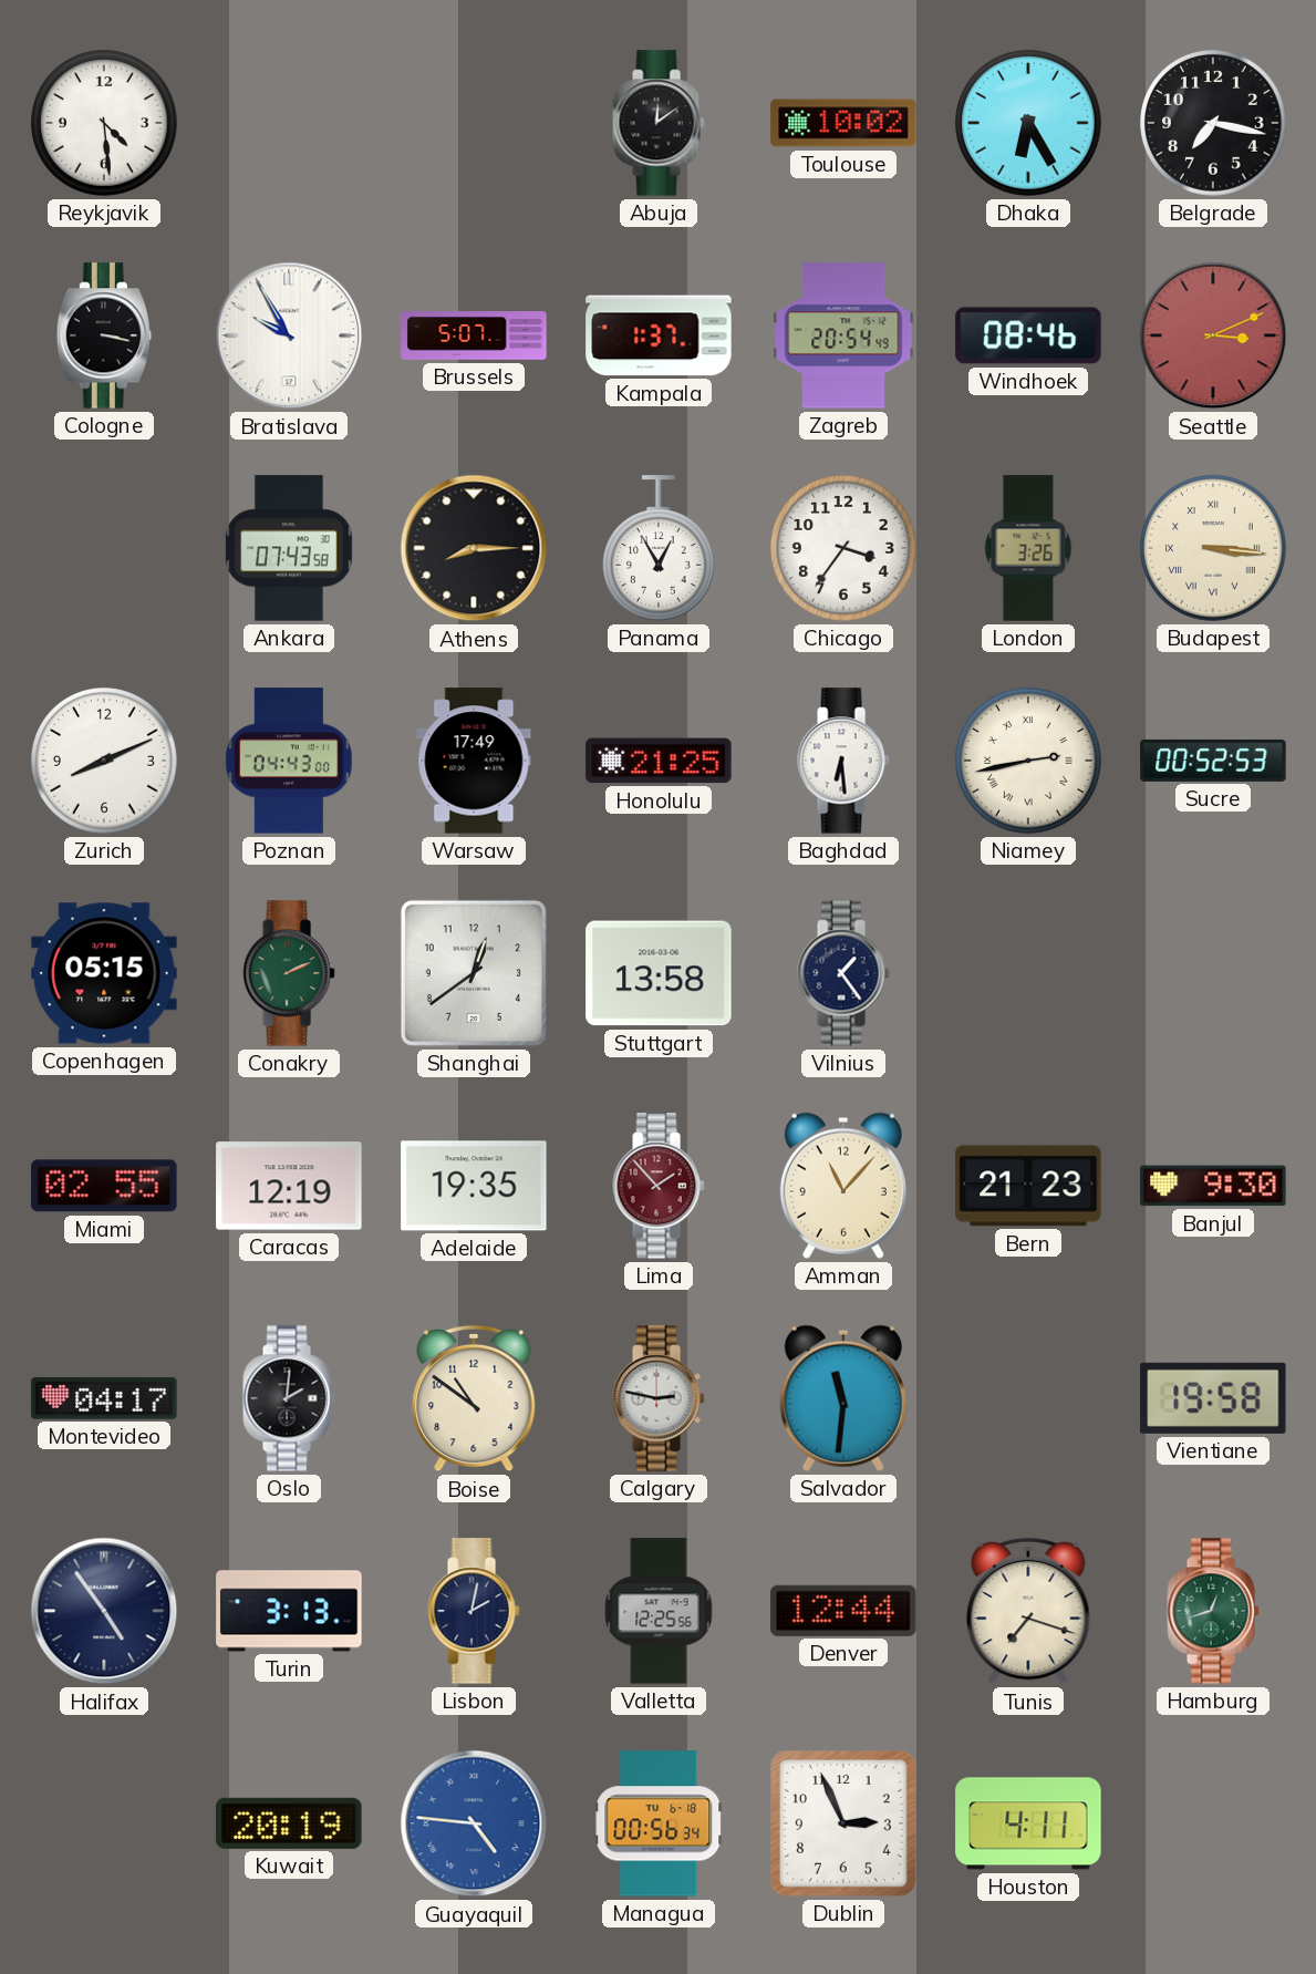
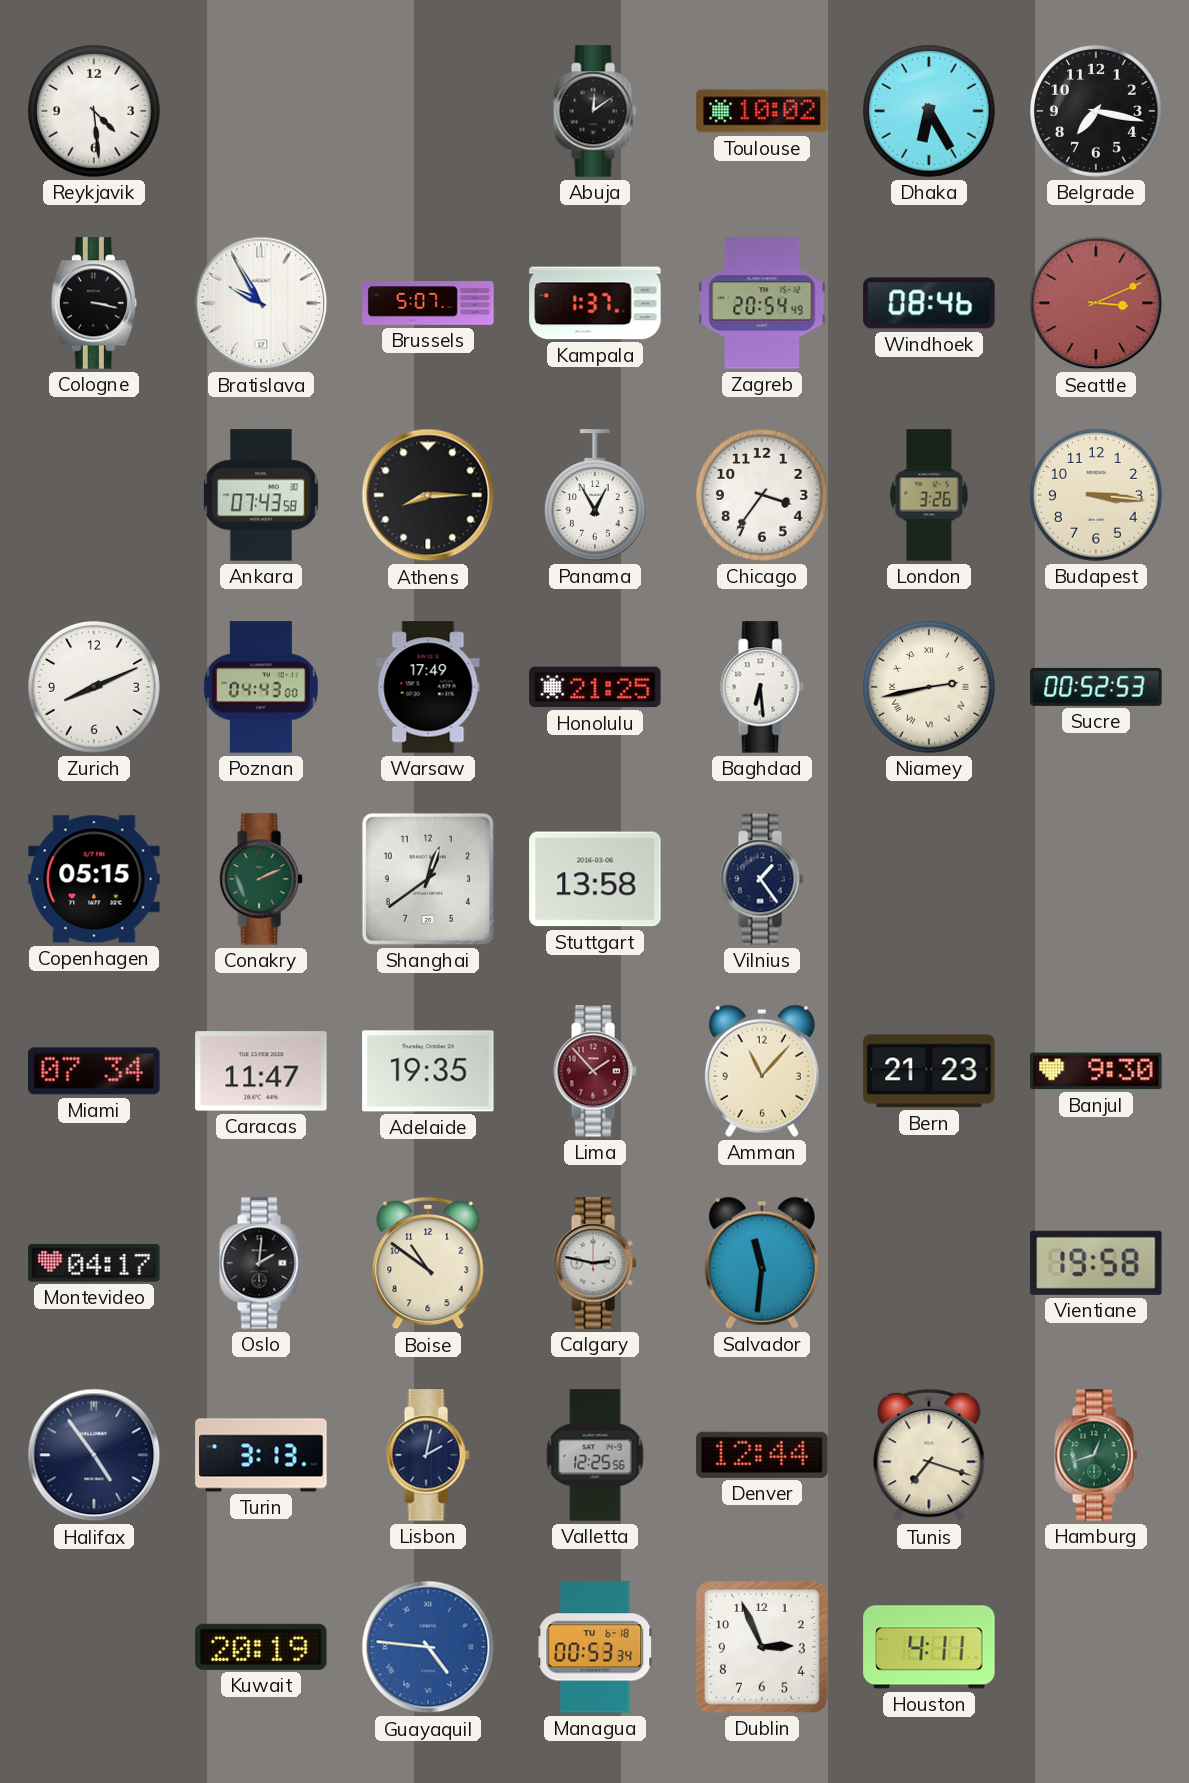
Budapest numerals: Roman -> Arabic
Miami: 02:55 -> 07:34
Caracas: 12:19 -> 11:47
Managua: 00:56 -> 00:53
